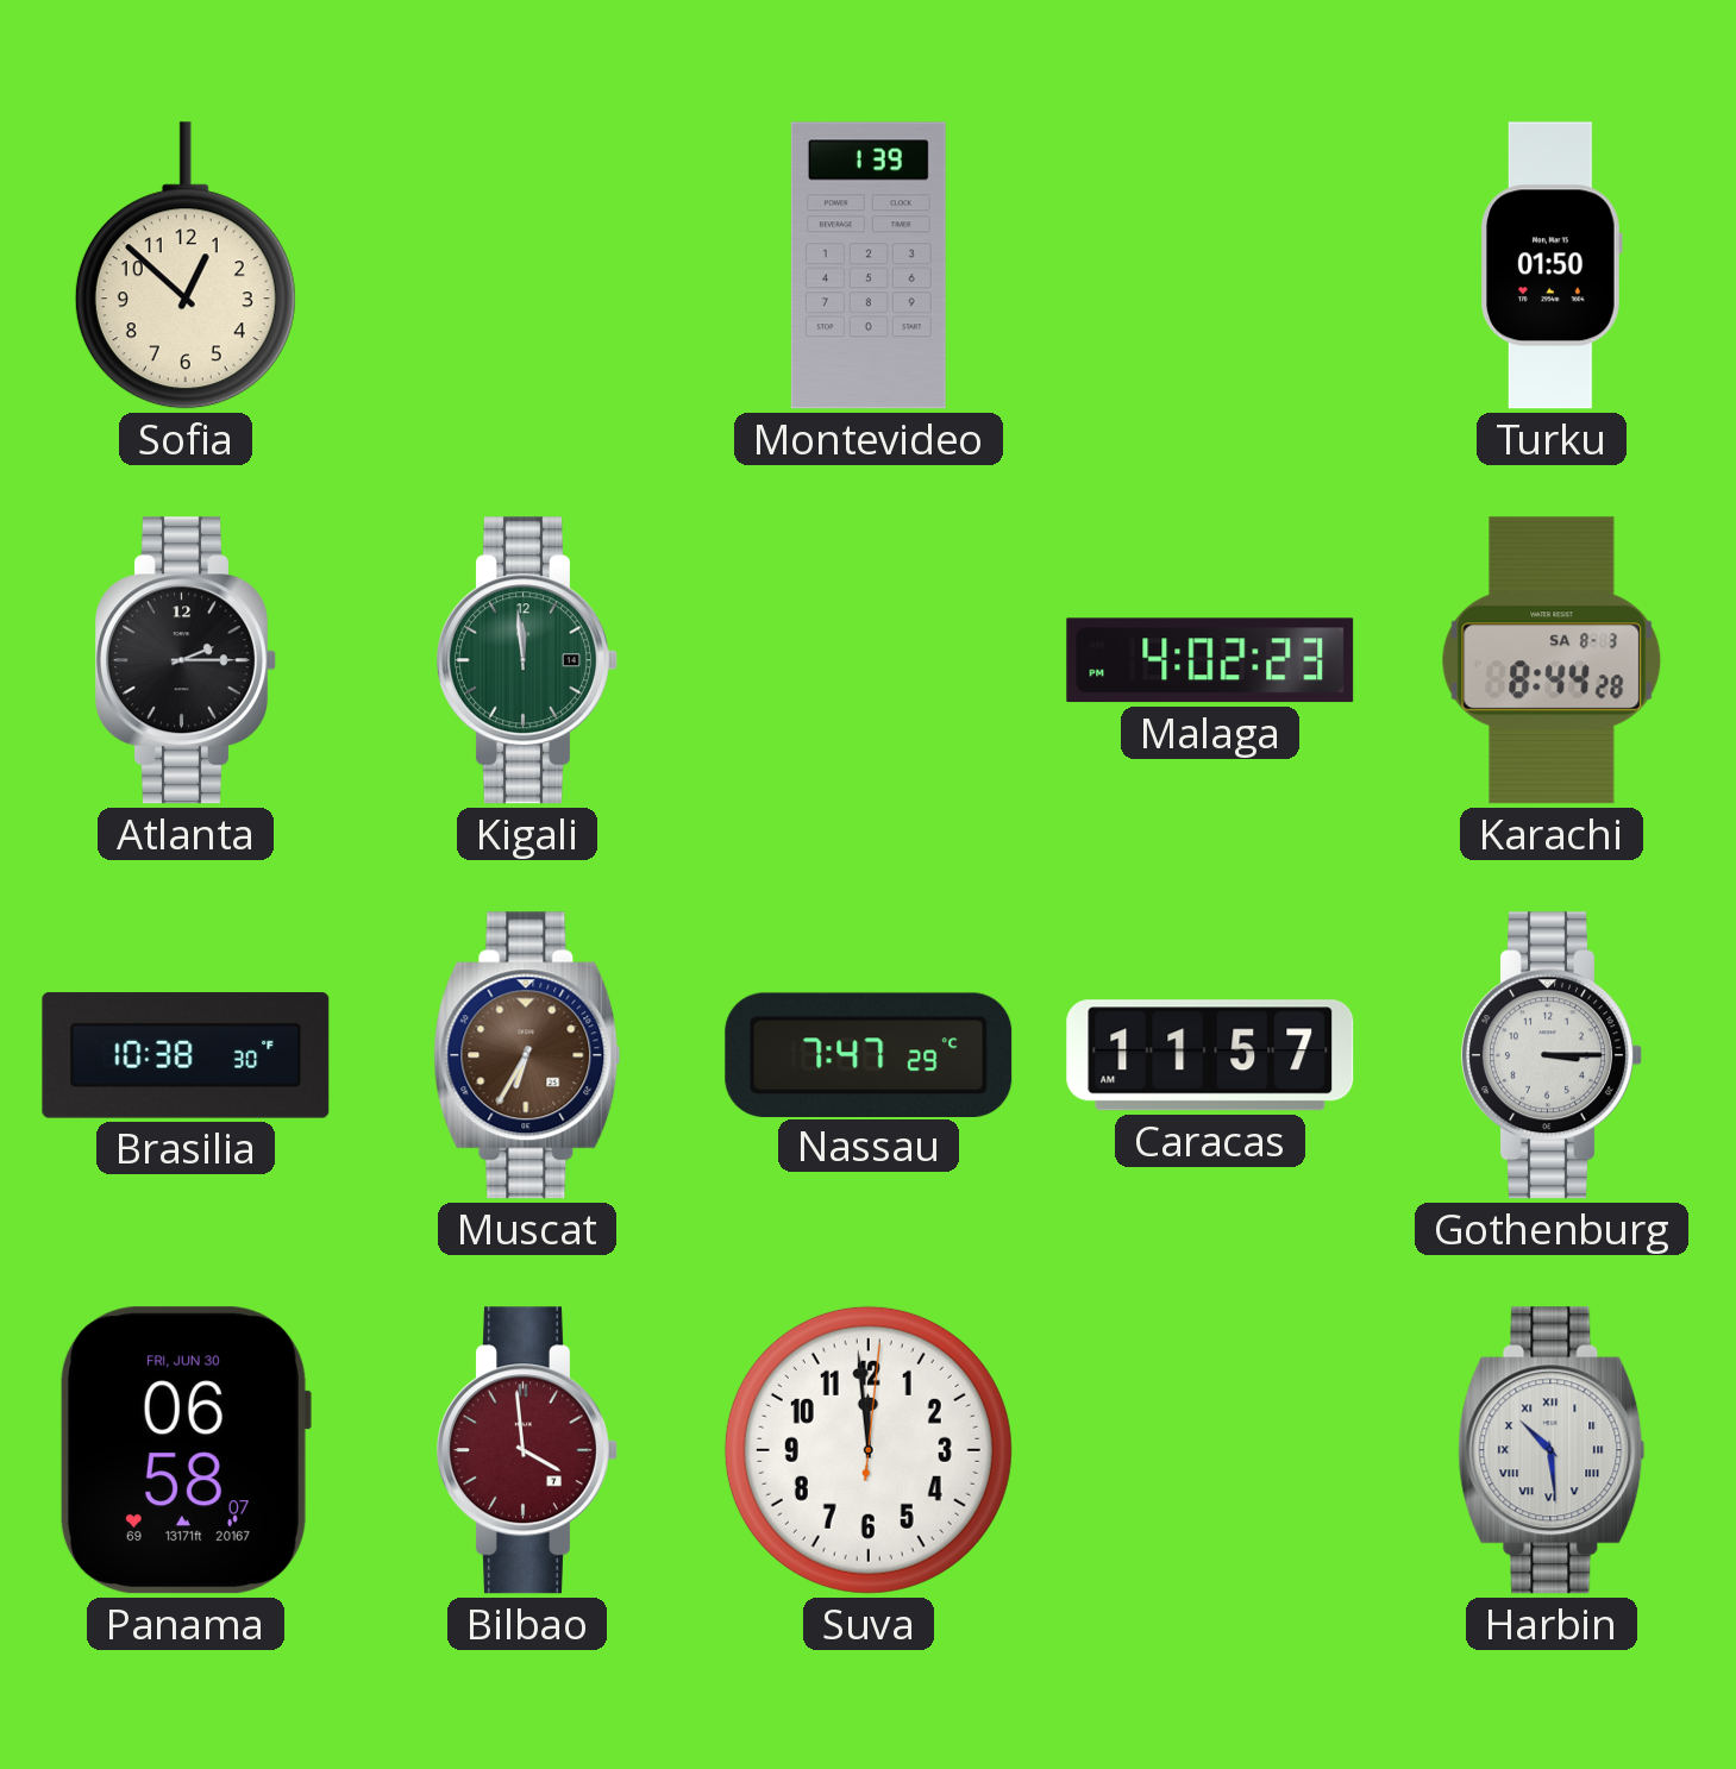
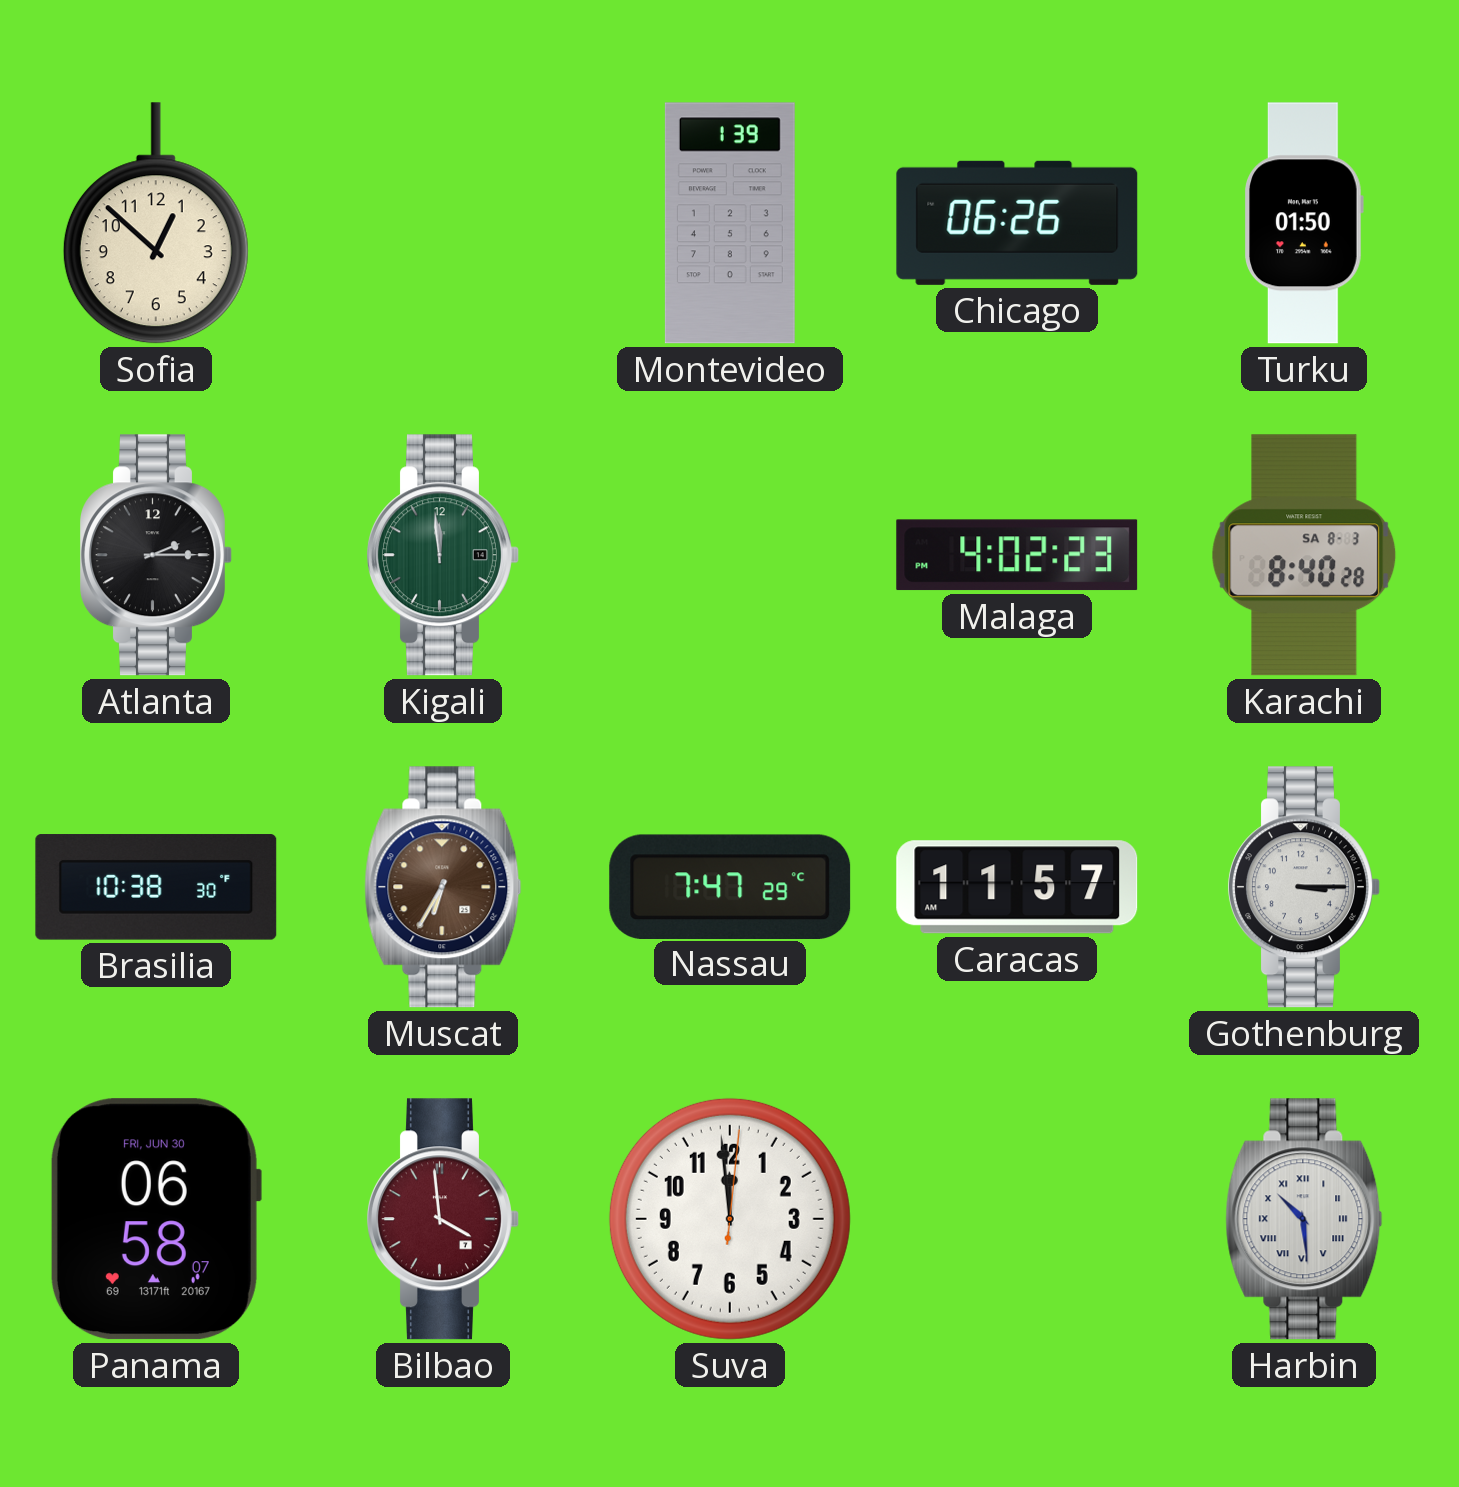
Chicago: none -> 06:26
Karachi: 8:44 -> 8:40
